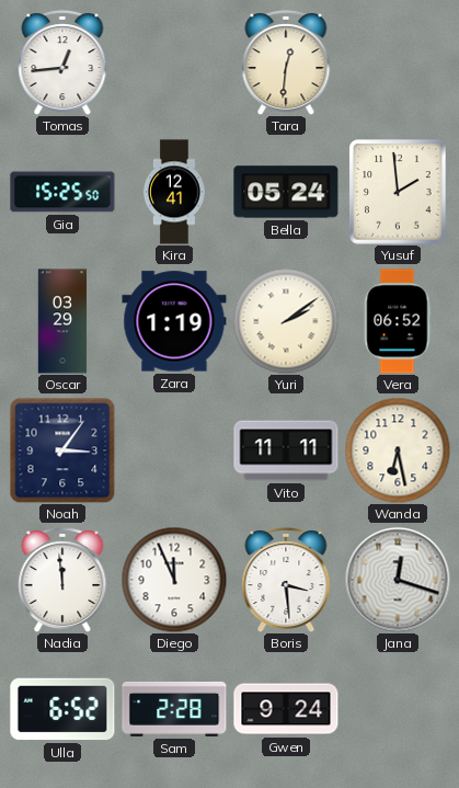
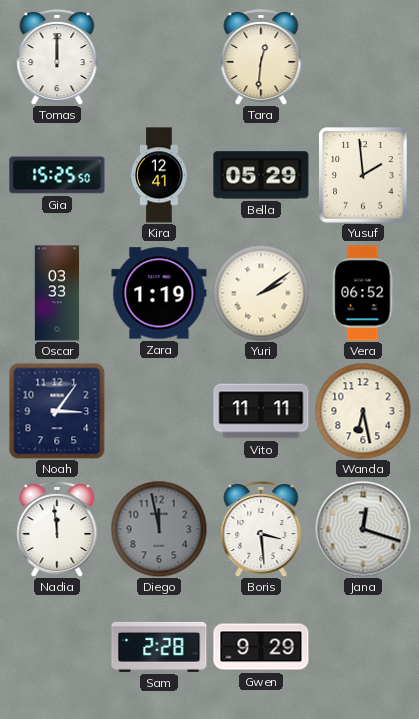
Tomas: 12:44 -> 12:00
Bella: 05:24 -> 05:29
Oscar: 03:29 -> 03:33
Diego: 11:56 -> 11:58
Diego dial: white -> grey
Ulla: 6:52 -> none
Gwen: 9:24 -> 9:29
